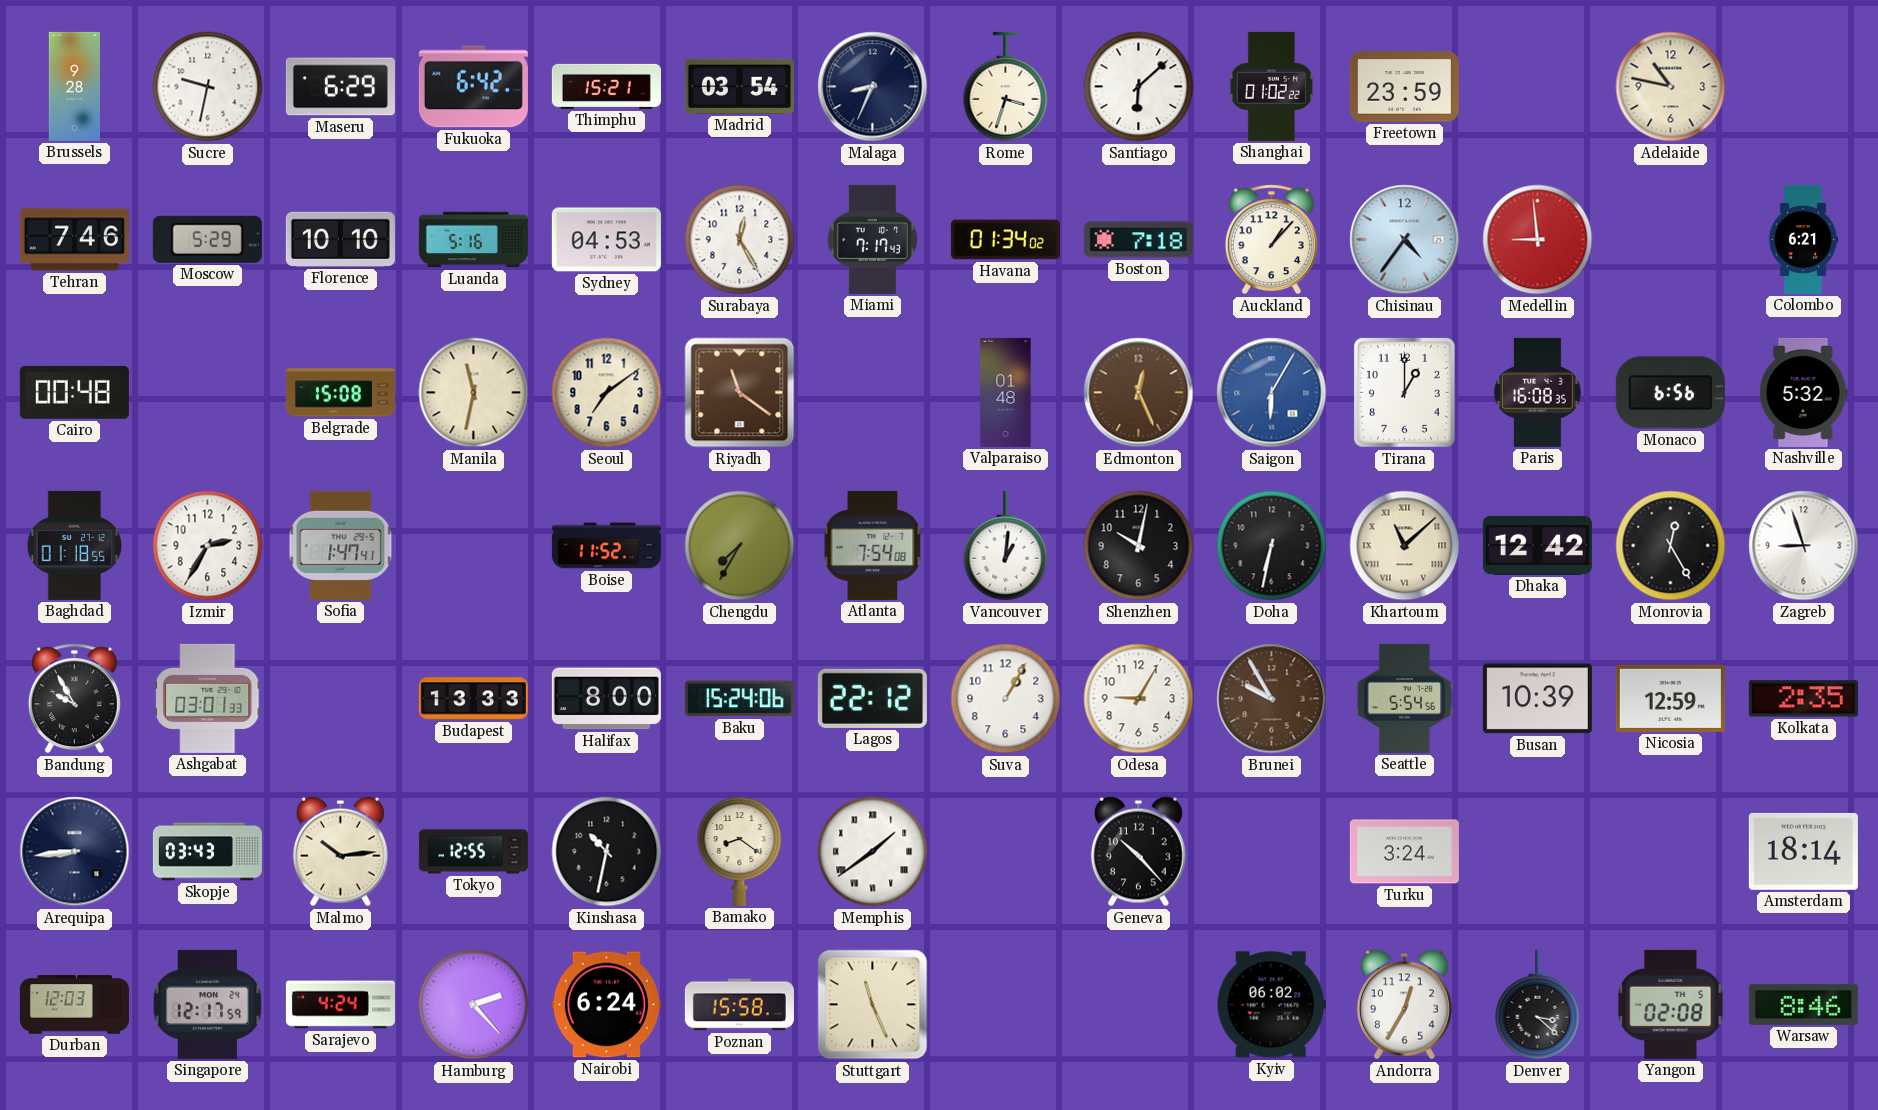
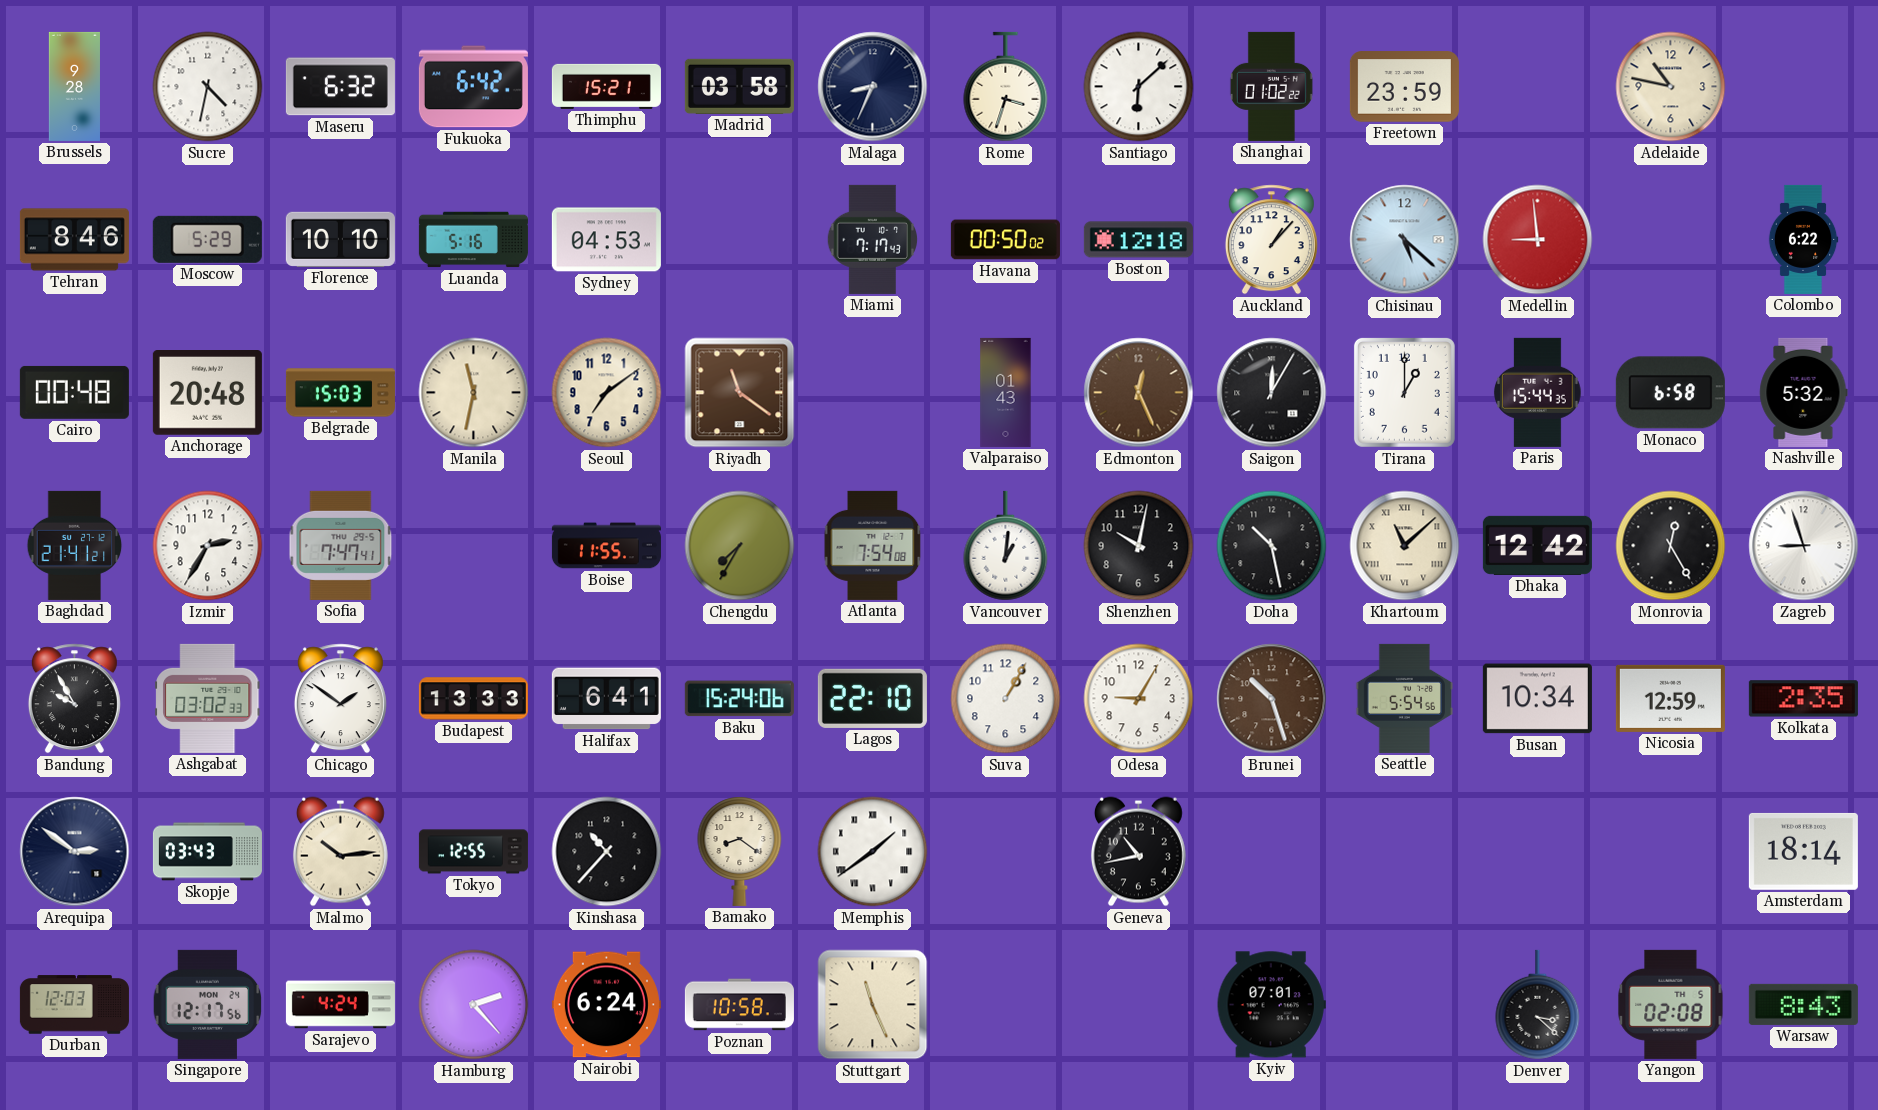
Sucre: 9:32 -> 4:32
Maseru: 6:29 -> 6:32
Madrid: 03:54 -> 03:58
Tehran: 7:46 -> 8:46
Surabaya: 12:25 -> none
Havana: 01:34 -> 00:50
Boston: 7:18 -> 12:18
Chisinau: 4:36 -> 5:22
Colombo: 6:21 -> 6:22
Anchorage: none -> 20:48
Belgrade: 15:08 -> 15:03
Valparaiso: 01:48 -> 01:43
Saigon: 6:05 -> 12:05
Saigon dial: blue -> black
Paris: 16:08 -> 15:44
Monaco: 6:56 -> 6:58
Baghdad: 01:18 -> 21:41
Sofia: 1:47 -> 7:47
Boise: 11:52 -> 11:55
Doha: 6:32 -> 10:28
Ashgabat: 03:01 -> 03:02
Chicago: none -> 1:51
Halifax: 8:00 -> 6:41
Lagos: 22:12 -> 22:10
Brunei: 9:55 -> 10:27
Busan: 10:39 -> 10:34
Arequipa: 8:44 -> 2:51
Kinshasa: 10:32 -> 10:37
Geneva: 10:23 -> 10:43
Turku: 3:24 -> none
Singapore: 12:17:59 -> 12:17:56
Poznan: 15:58 -> 10:58
Kyiv: 06:02 -> 07:01
Andorra: 12:35 -> none
Warsaw: 8:46 -> 8:43
